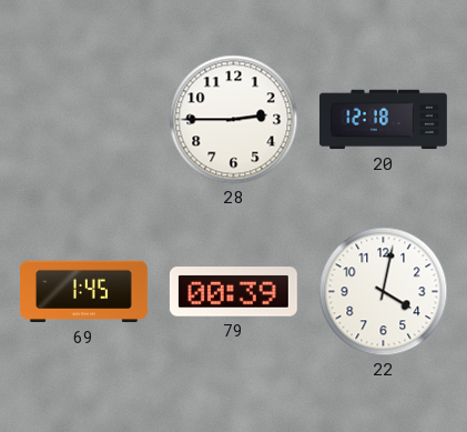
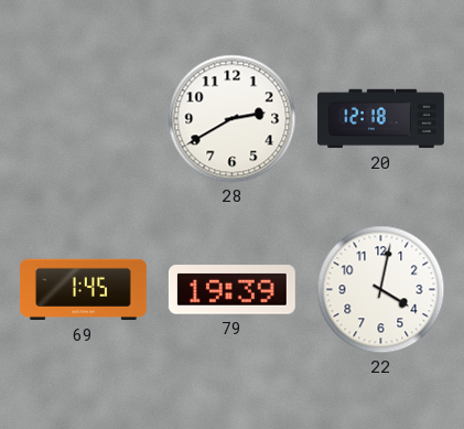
28: 2:45 -> 2:40
79: 00:39 -> 19:39
